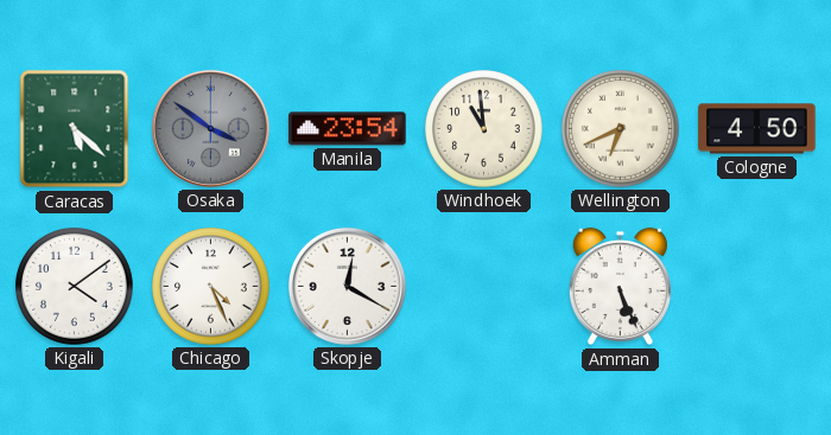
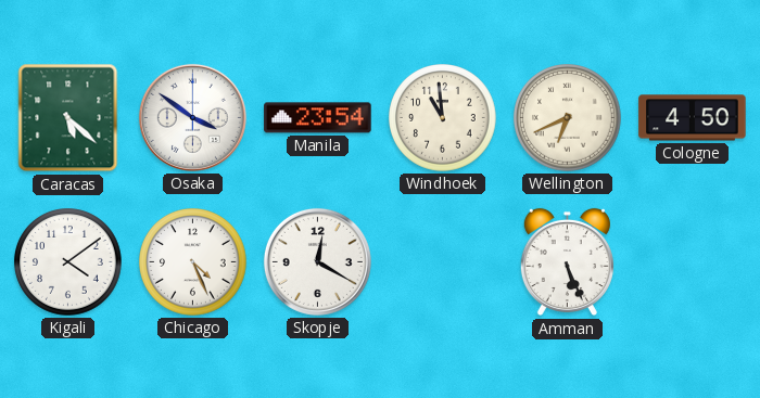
Osaka dial: grey -> white
